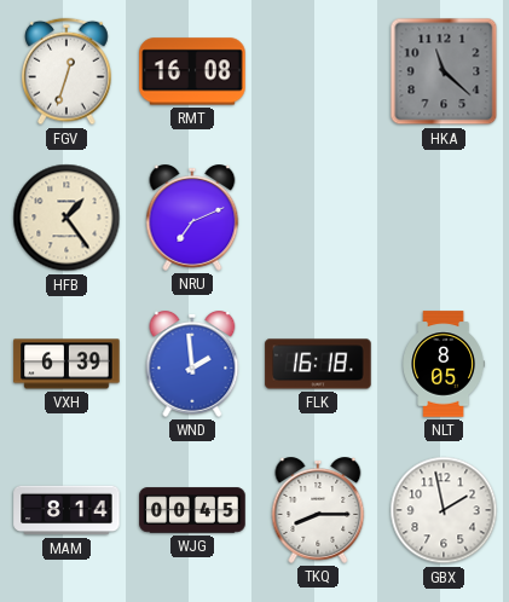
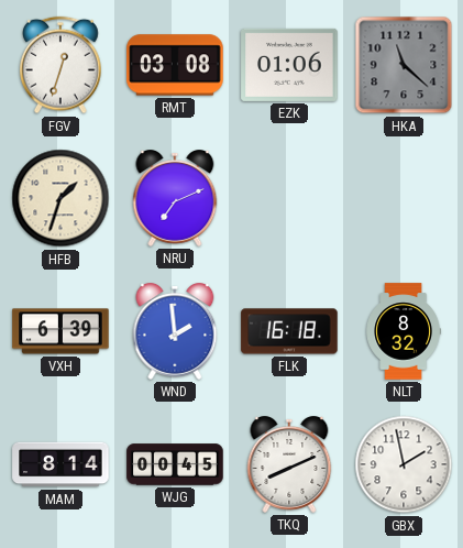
RMT: 16:08 -> 03:08
EZK: none -> 01:06
HFB: 1:24 -> 1:33
NLT: 8:05 -> 8:32
TKQ: 8:15 -> 8:11
